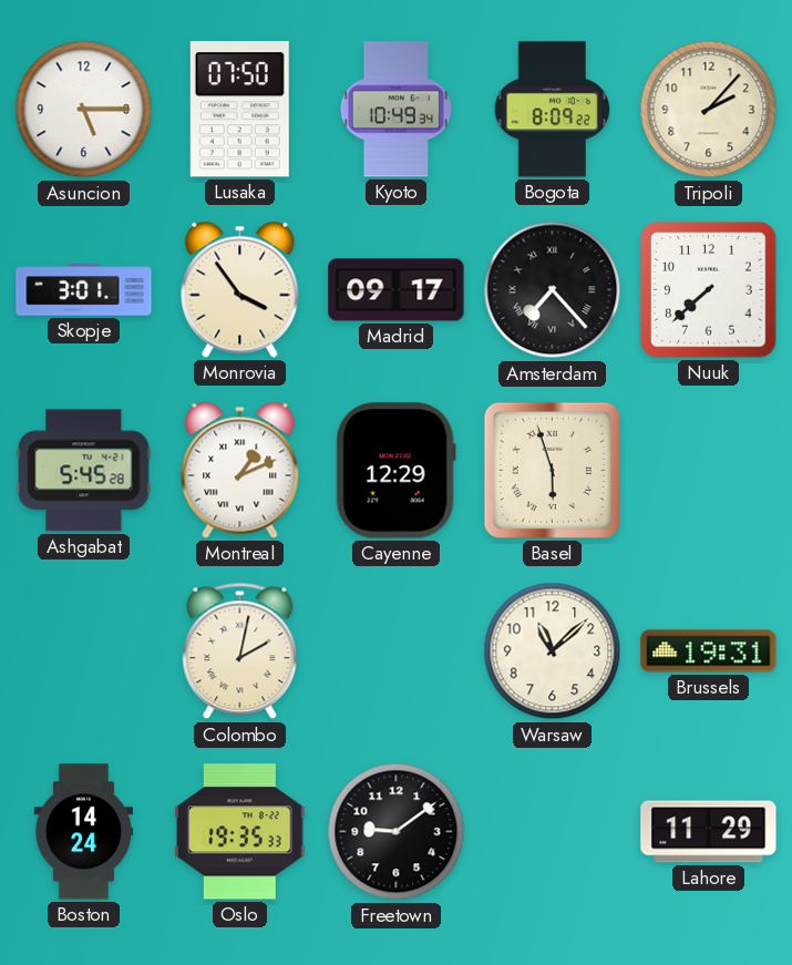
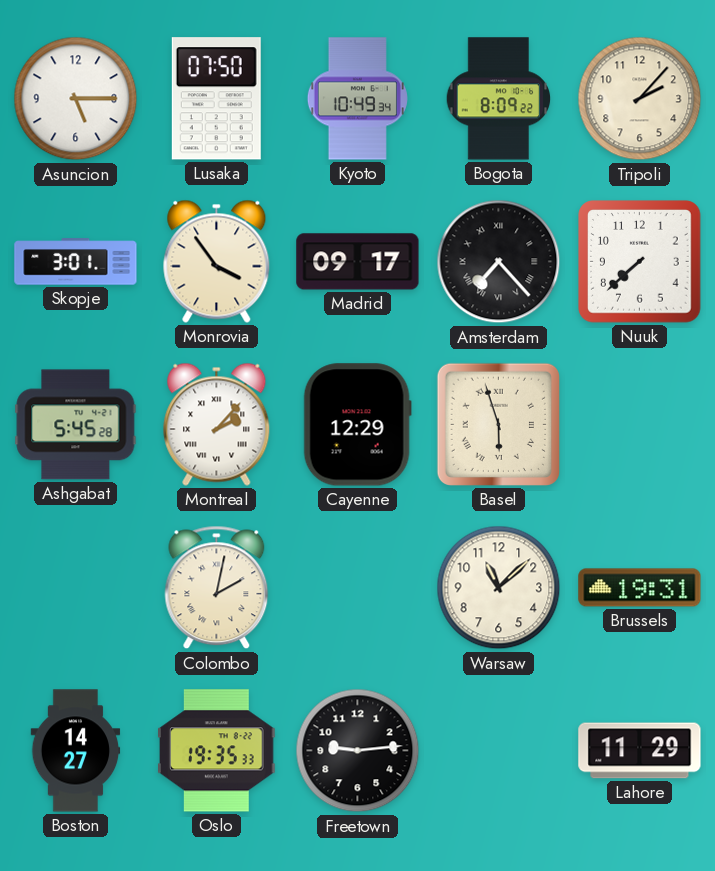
Montreal: 1:11 -> 2:07
Boston: 14:24 -> 14:27
Freetown: 9:09 -> 9:14
